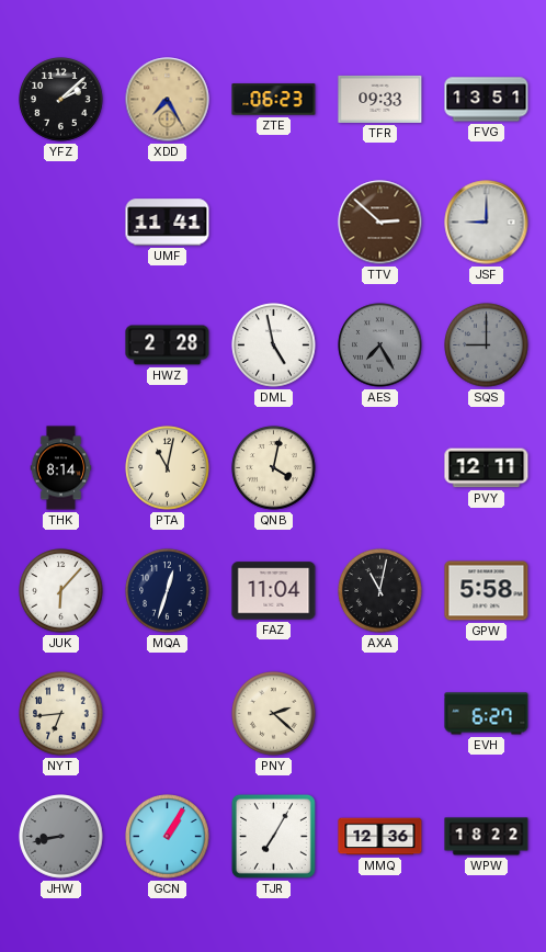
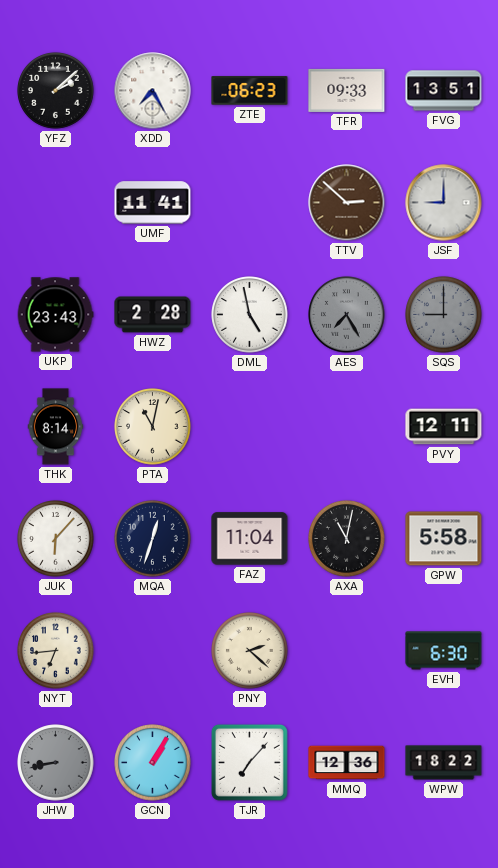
XDD dial: champagne -> white
UKP: none -> 23:43
QNB: 4:02 -> none
EVH: 6:27 -> 6:30
TJR: 7:05 -> 7:07
